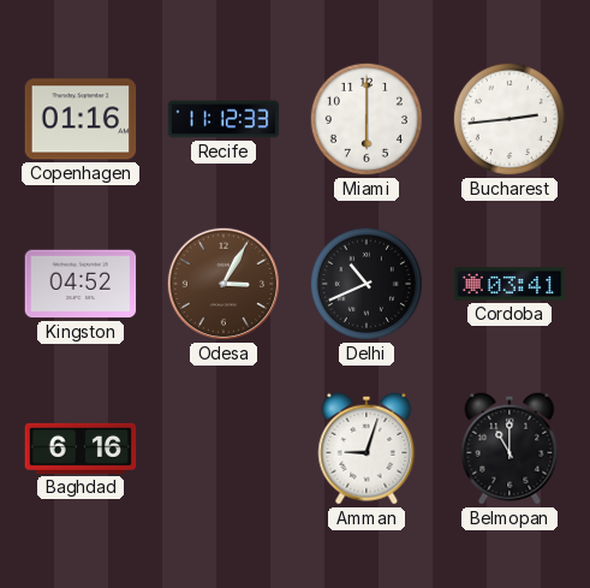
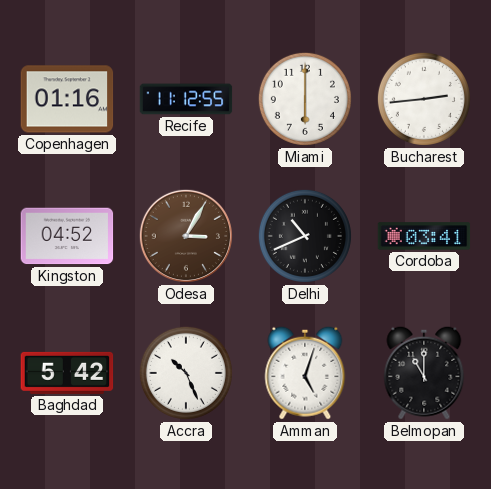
Recife: 11:12:33 -> 11:12:55
Baghdad: 6:16 -> 5:42
Accra: none -> 10:26
Amman: 9:03 -> 5:03
